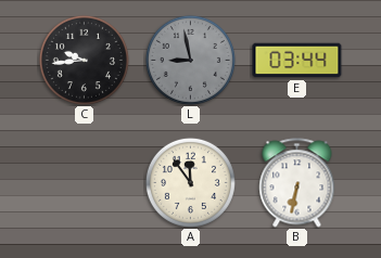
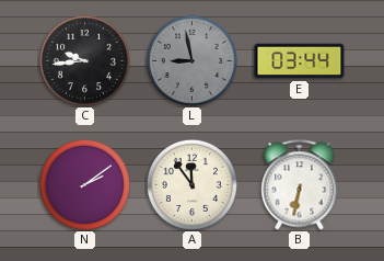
N: none -> 2:09
